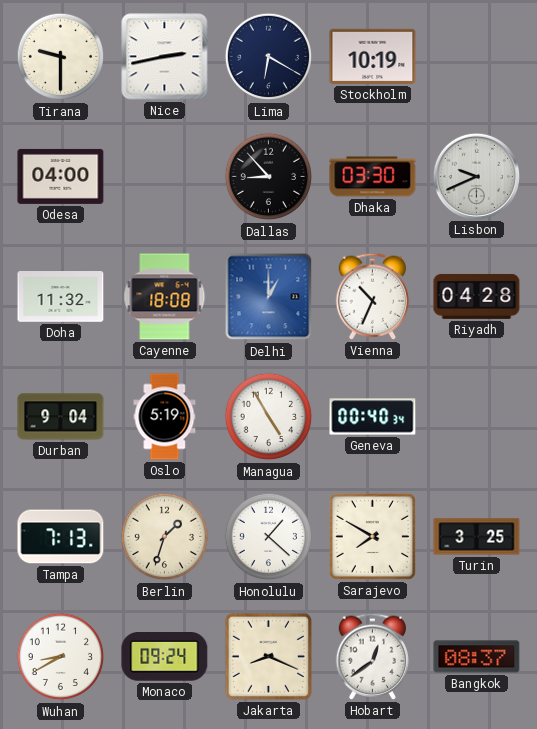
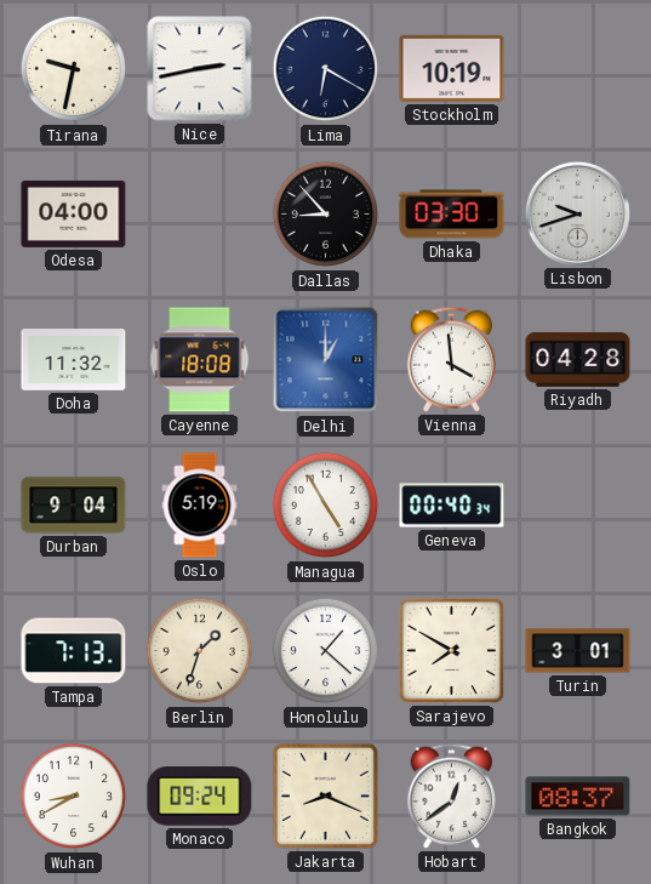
Tirana: 9:30 -> 9:32
Lisbon: 9:41 -> 9:42
Vienna: 10:34 -> 3:59
Turin: 3:25 -> 3:01
